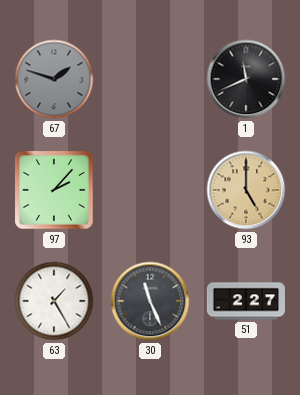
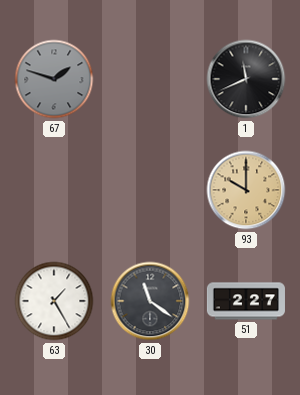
97: 2:07 -> none
93: 5:00 -> 10:00
30: 11:26 -> 11:21
